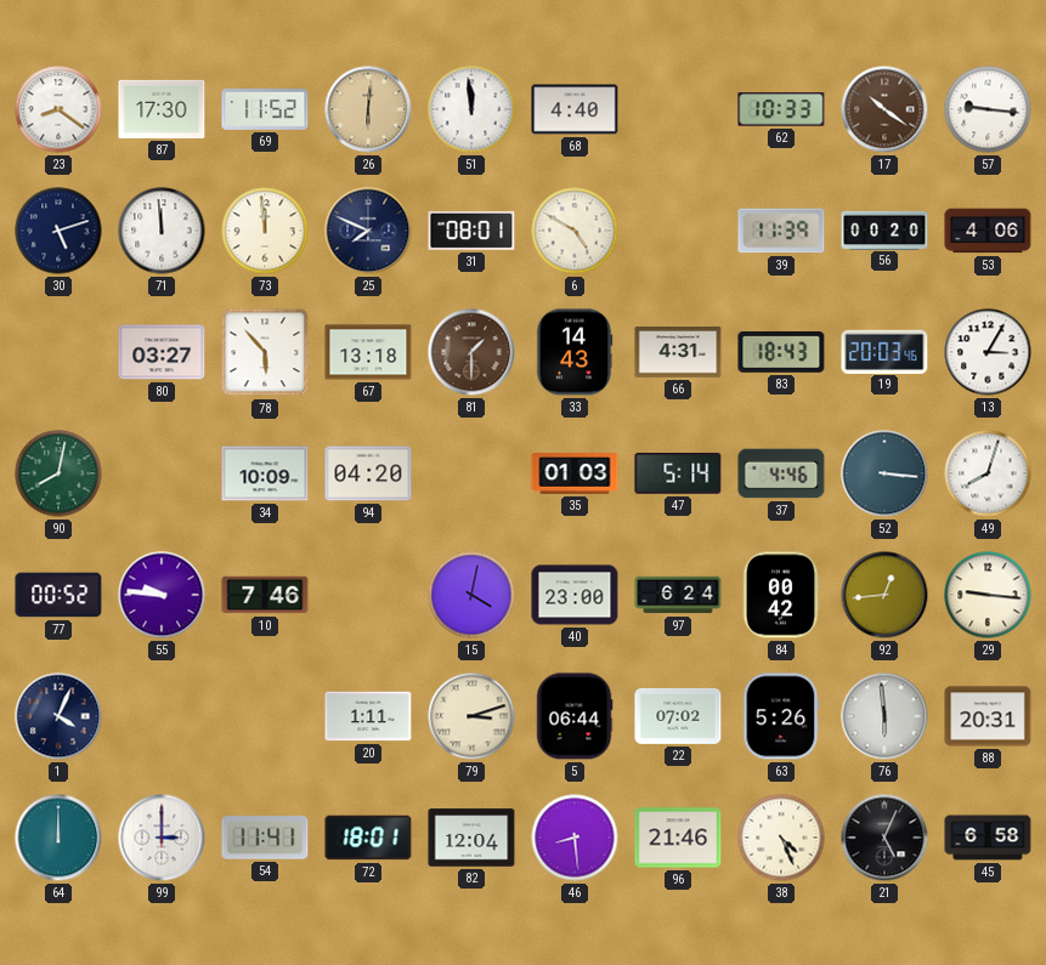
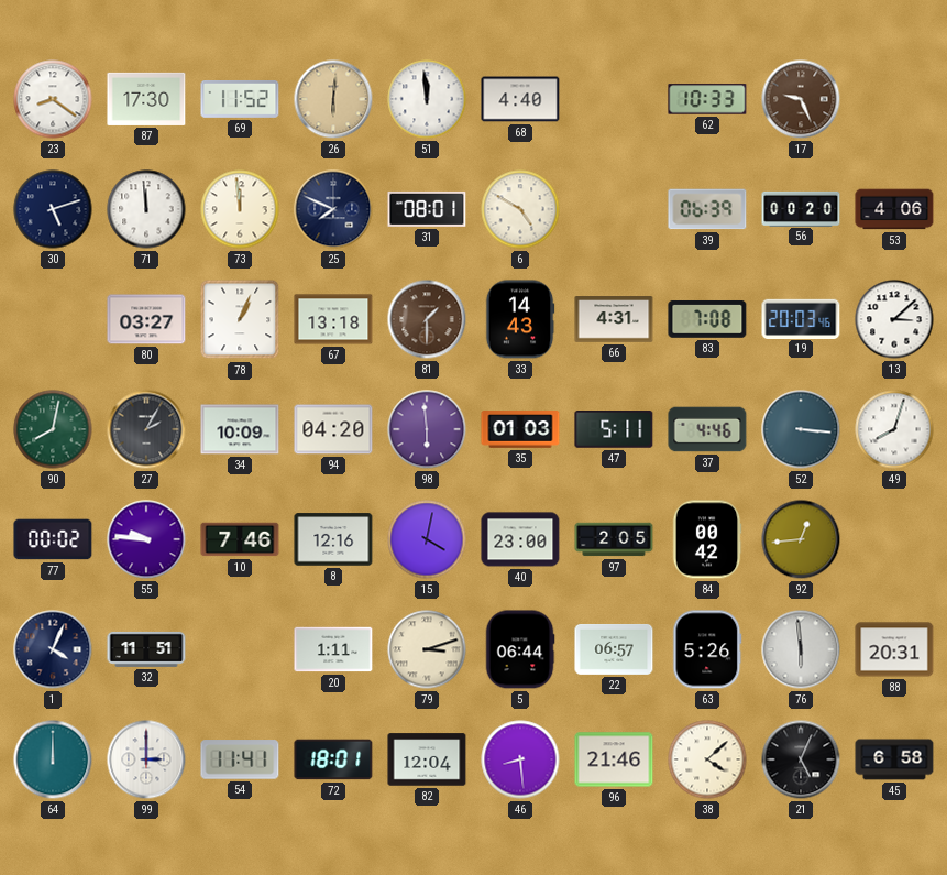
17: 10:21 -> 9:26
57: 9:16 -> none
39: 11:39 -> 06:39
78: 5:53 -> 1:04
83: 18:43 -> 7:08
13: 3:05 -> 3:08
27: none -> 2:05
98: none -> 5:59
47: 5:14 -> 5:11
77: 00:52 -> 00:02
8: none -> 12:16
97: 6:24 -> 2:05
29: 9:16 -> none
32: none -> 11:51
22: 07:02 -> 06:57
38: 4:26 -> 4:08
